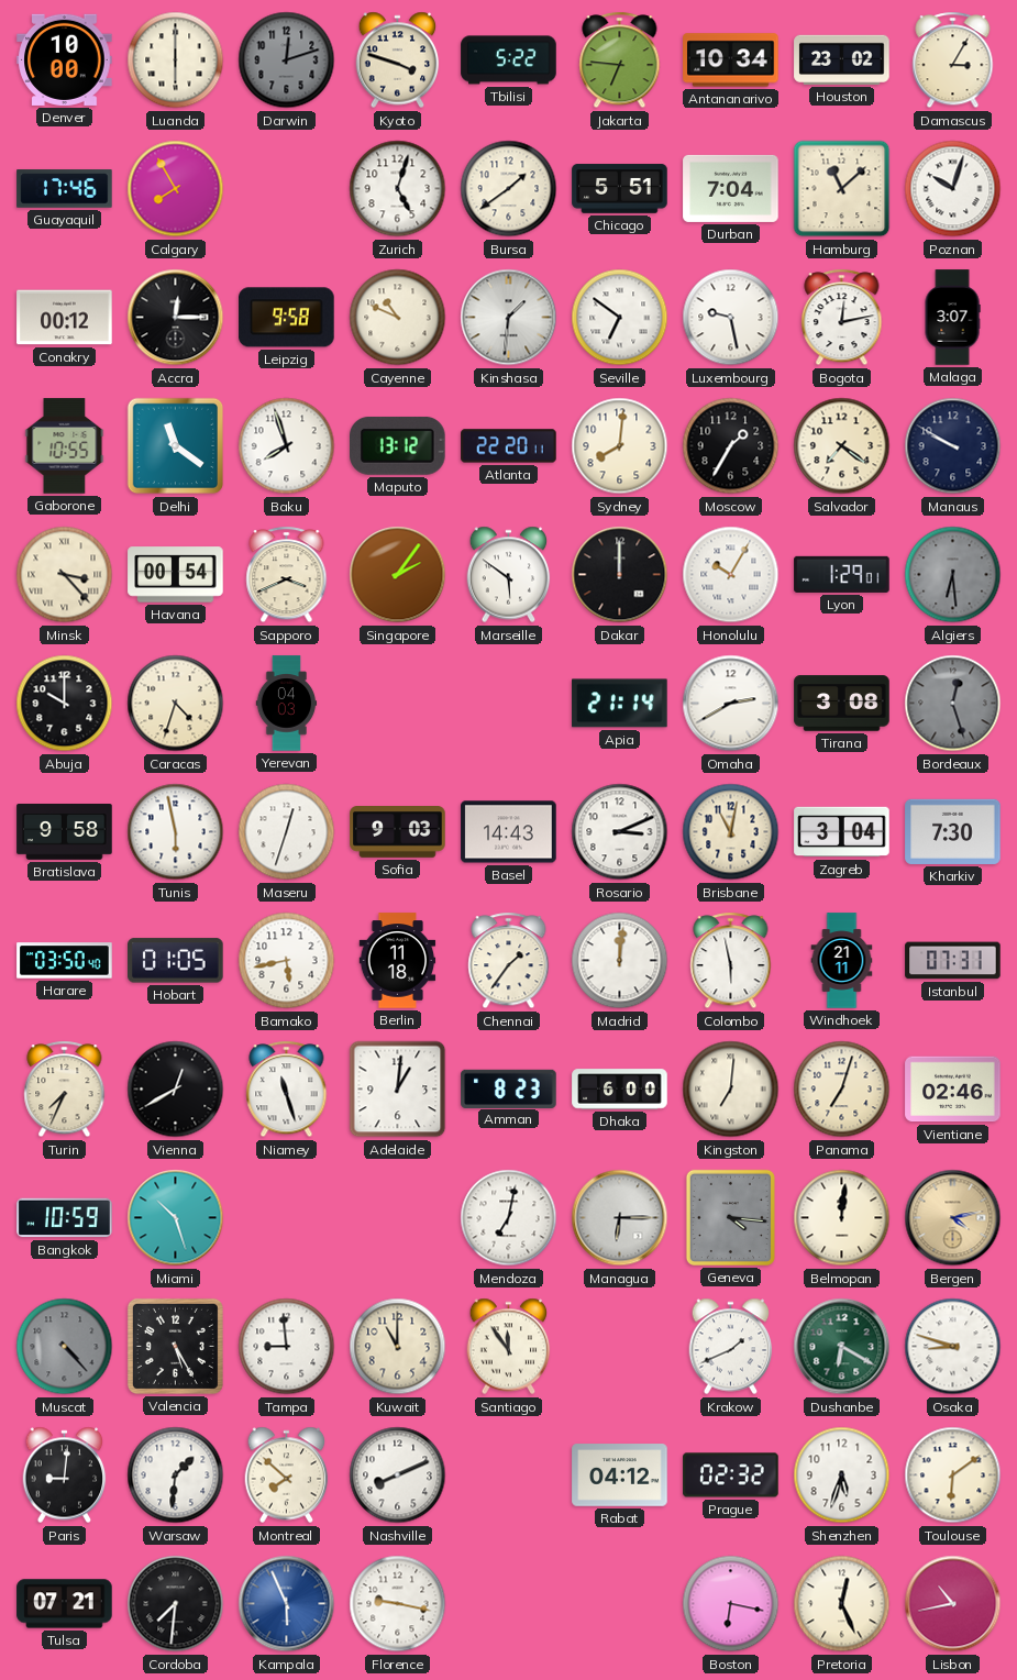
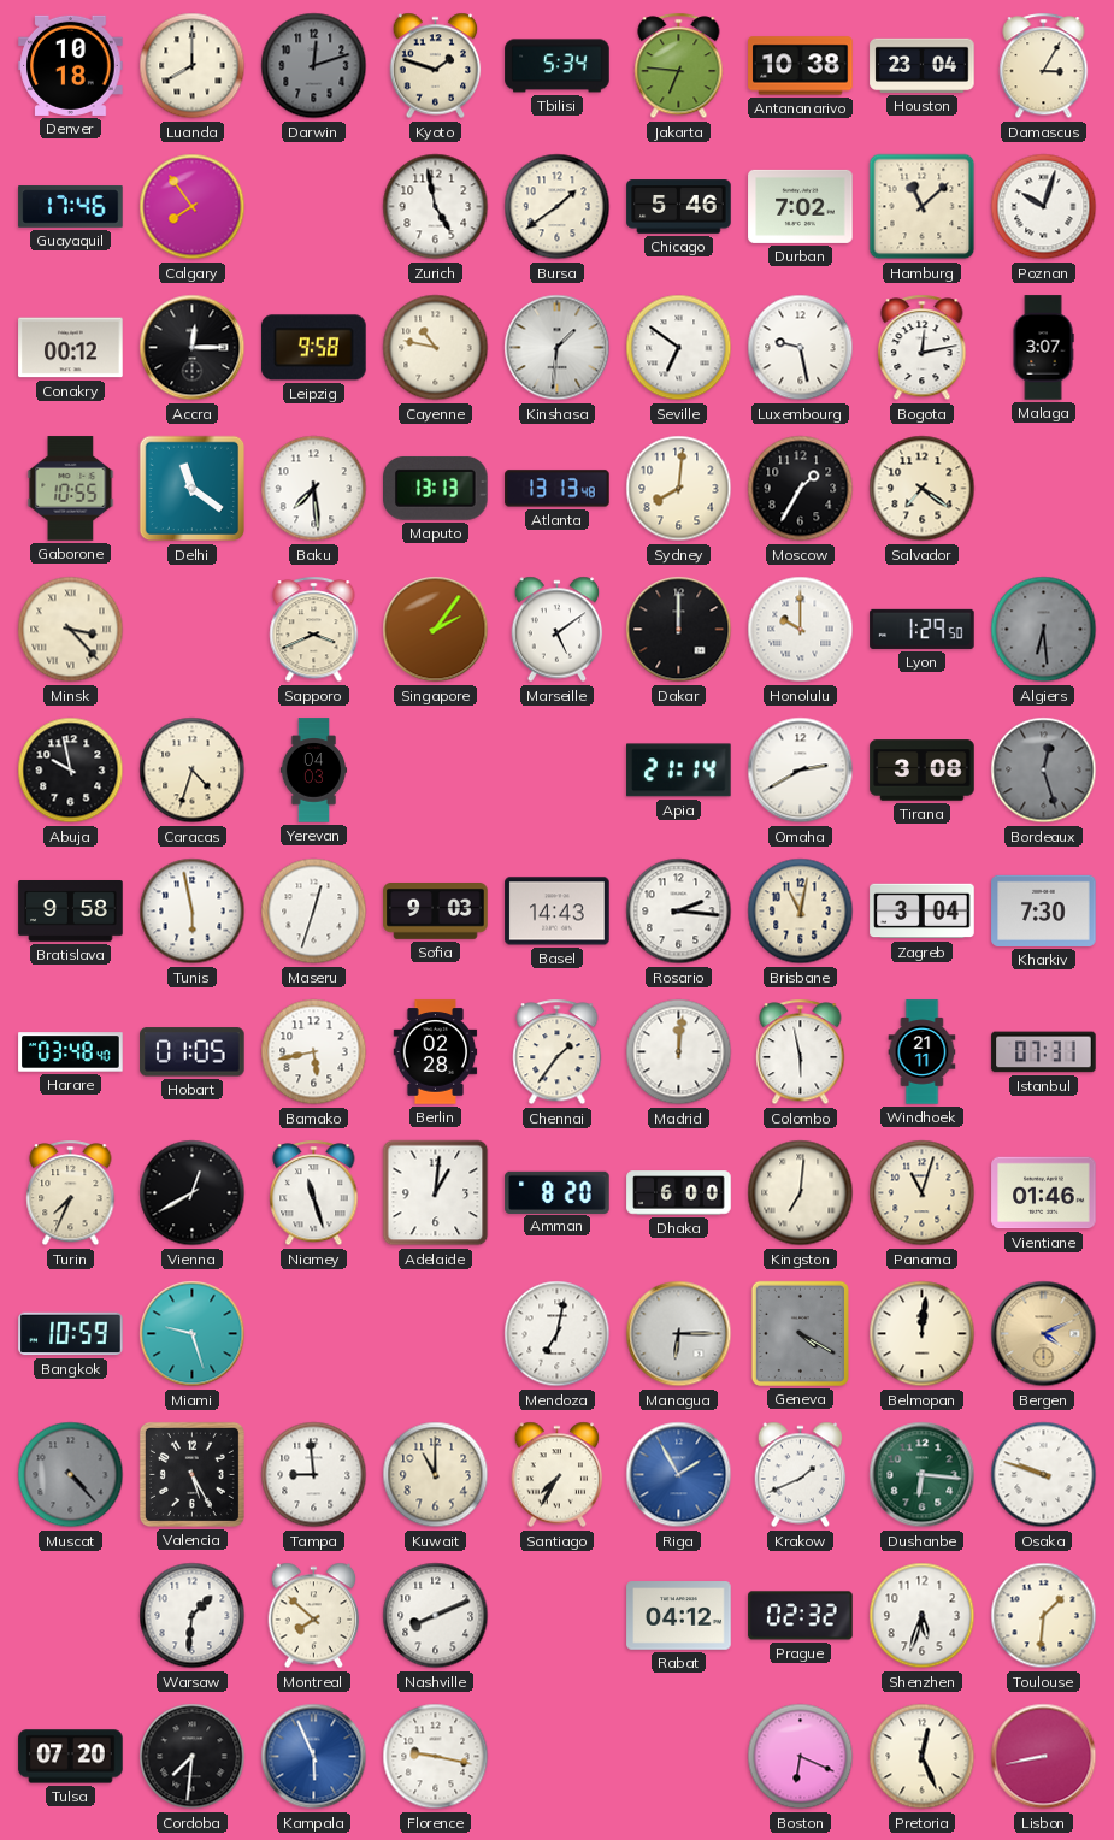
Denver: 10:00 -> 10:18
Luanda: 6:00 -> 8:00
Kyoto: 3:48 -> 1:48
Tbilisi: 5:22 -> 5:34
Antananarivo: 10:34 -> 10:38
Houston: 23:02 -> 23:04
Calgary: 7:55 -> 7:54
Zurich: 5:03 -> 4:58
Chicago: 5:51 -> 5:46
Durban: 7:04 -> 7:02
Cayenne: 10:49 -> 10:47
Baku: 7:57 -> 7:29
Maputo: 13:12 -> 13:13
Atlanta: 22:20 -> 13:13
Manaus: 9:50 -> none
Havana: 00:54 -> none
Marseille: 5:51 -> 5:09
Honolulu: 10:05 -> 10:00
Lyon: 1:29:01 -> 1:29:50
Abuja: 10:00 -> 9:58
Rosario: 3:11 -> 2:16
Harare: 03:50 -> 03:48
Berlin: 11:18 -> 02:28
Amman: 8:23 -> 8:20
Panama: 7:03 -> 11:03
Vientiane: 02:46 -> 01:46
Miami: 10:27 -> 9:27
Geneva: 4:16 -> 4:20
Bergen: 4:13 -> 4:11
Santiago: 11:54 -> 7:35
Riga: none -> 1:55
Dushanbe: 6:20 -> 6:16
Osaka: 8:48 -> 9:48
Paris: 9:01 -> none
Toulouse: 6:09 -> 1:31
Tulsa: 07:21 -> 07:20
Boston: 6:17 -> 6:19
Lisbon: 10:43 -> 8:43
